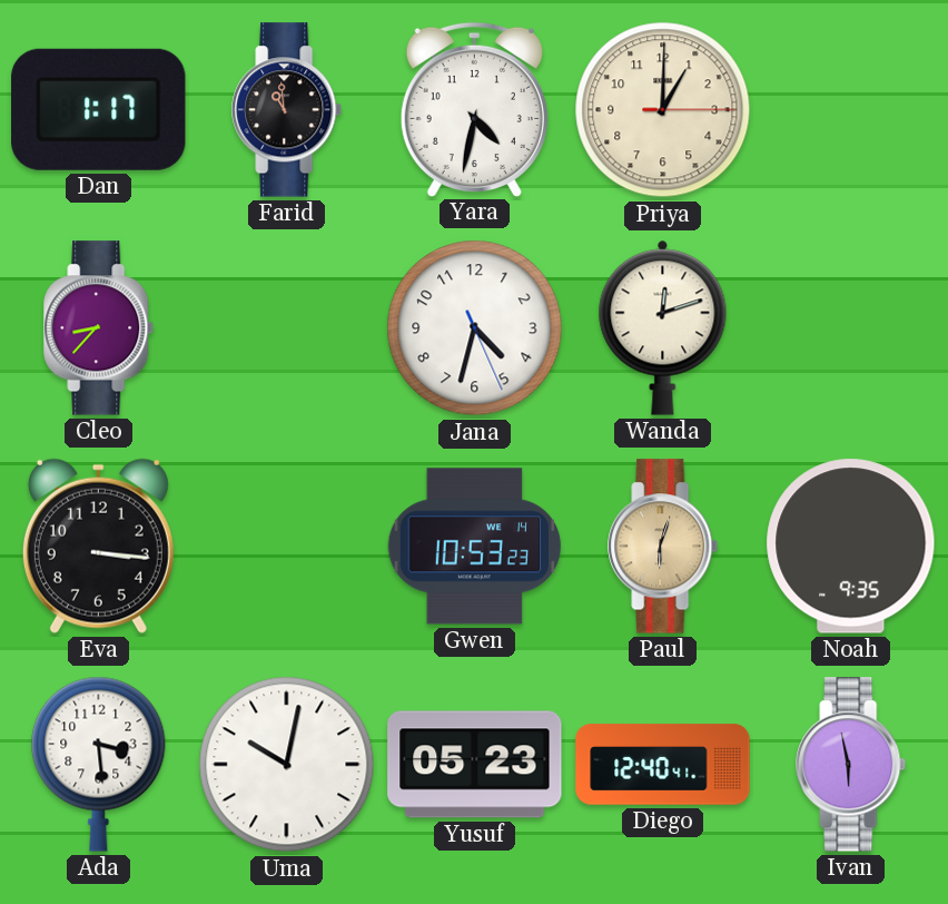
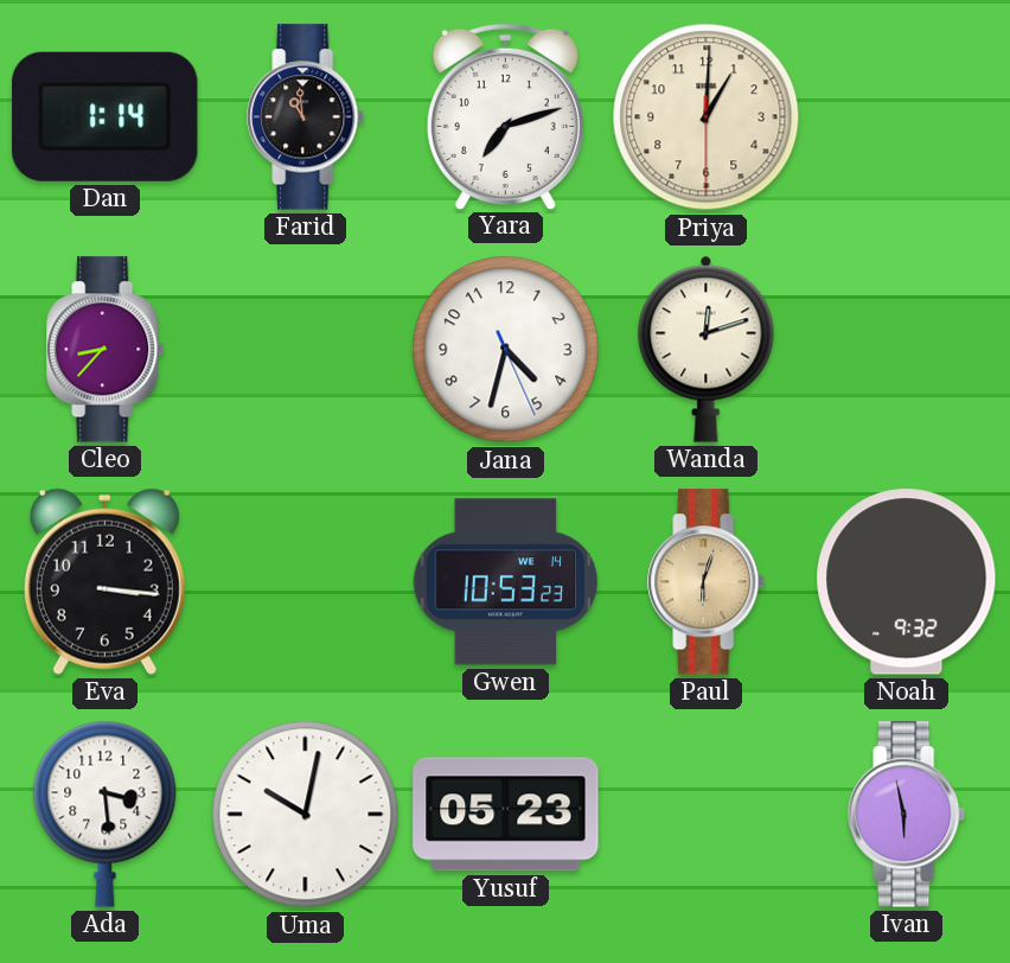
Dan: 1:17 -> 1:14
Yara: 4:32 -> 7:12
Priya: 1:00:15 -> 1:00:30
Noah: 9:35 -> 9:32
Diego: 12:40 -> none
